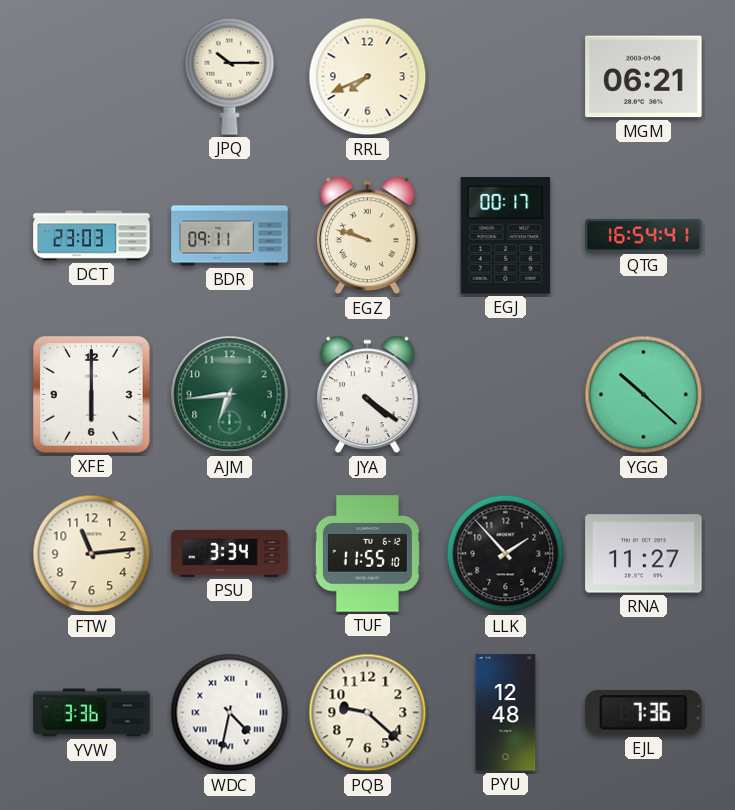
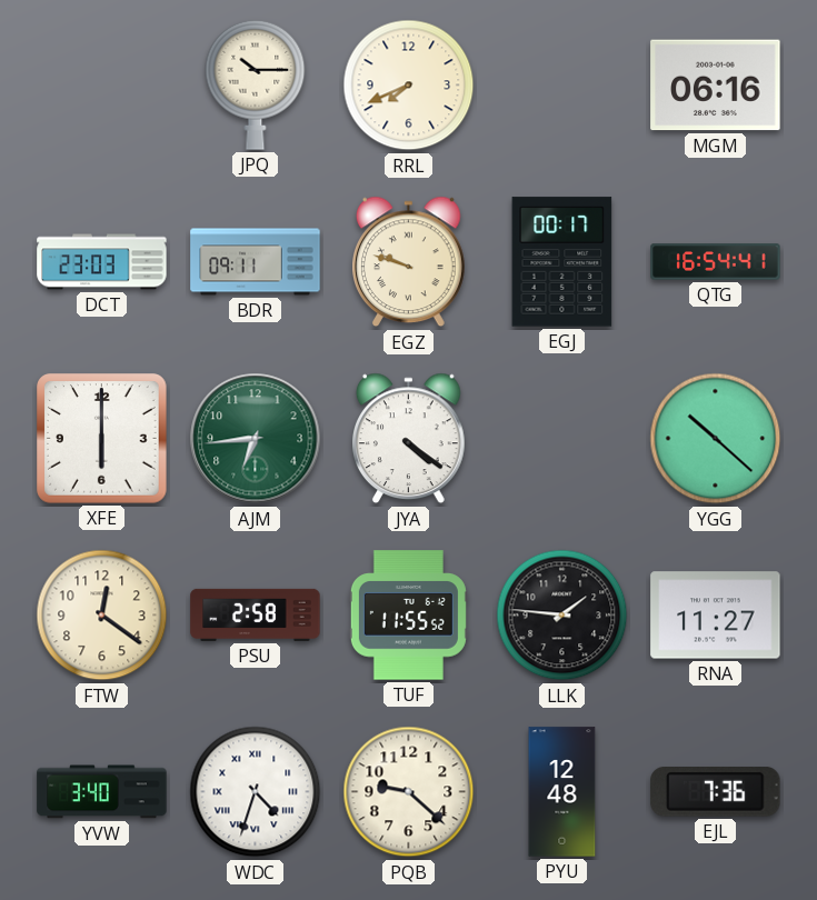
MGM: 06:21 -> 06:16
FTW: 11:14 -> 12:21
PSU: 3:34 -> 2:58
TUF: 11:55:10 -> 11:55:52
LLK: 1:53 -> 1:46
YVW: 3:36 -> 3:40
WDC: 4:32 -> 4:33
